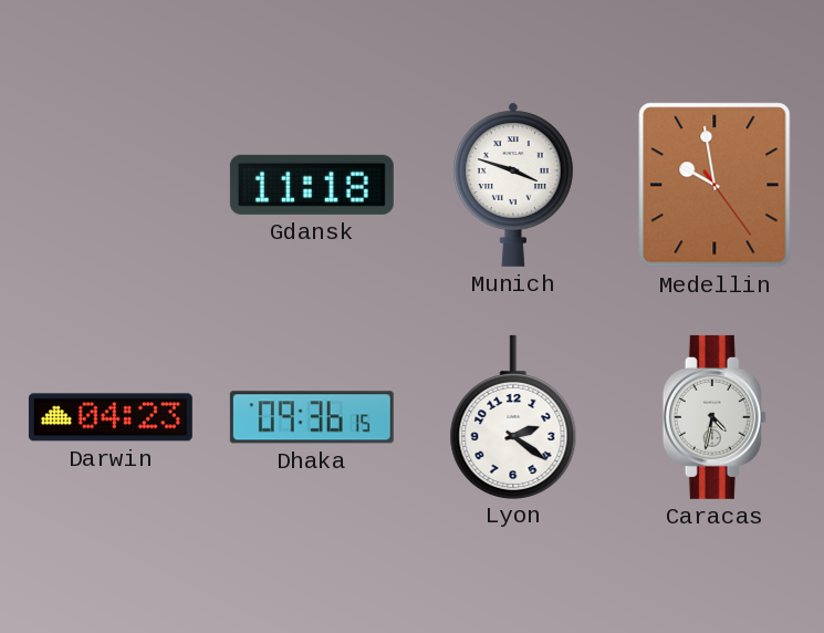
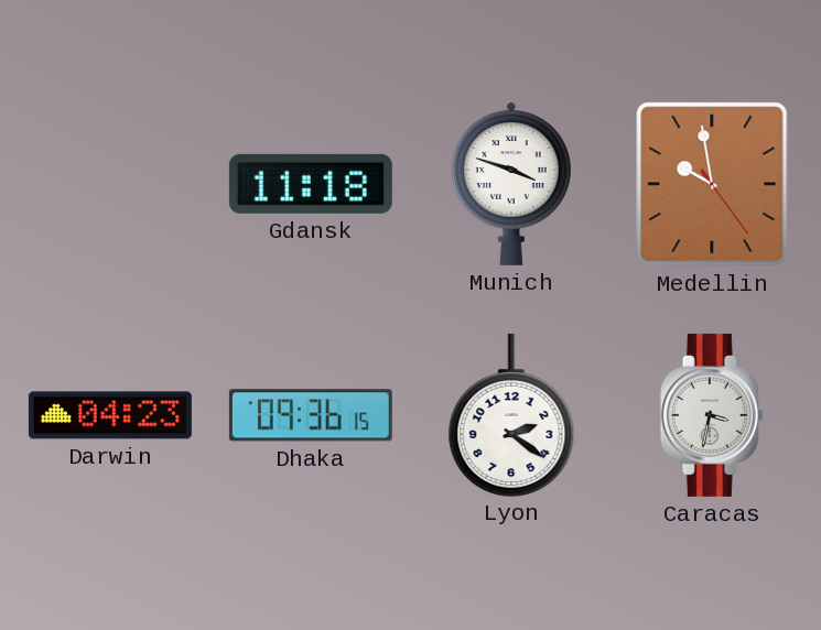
Caracas: 4:32 -> 3:32
